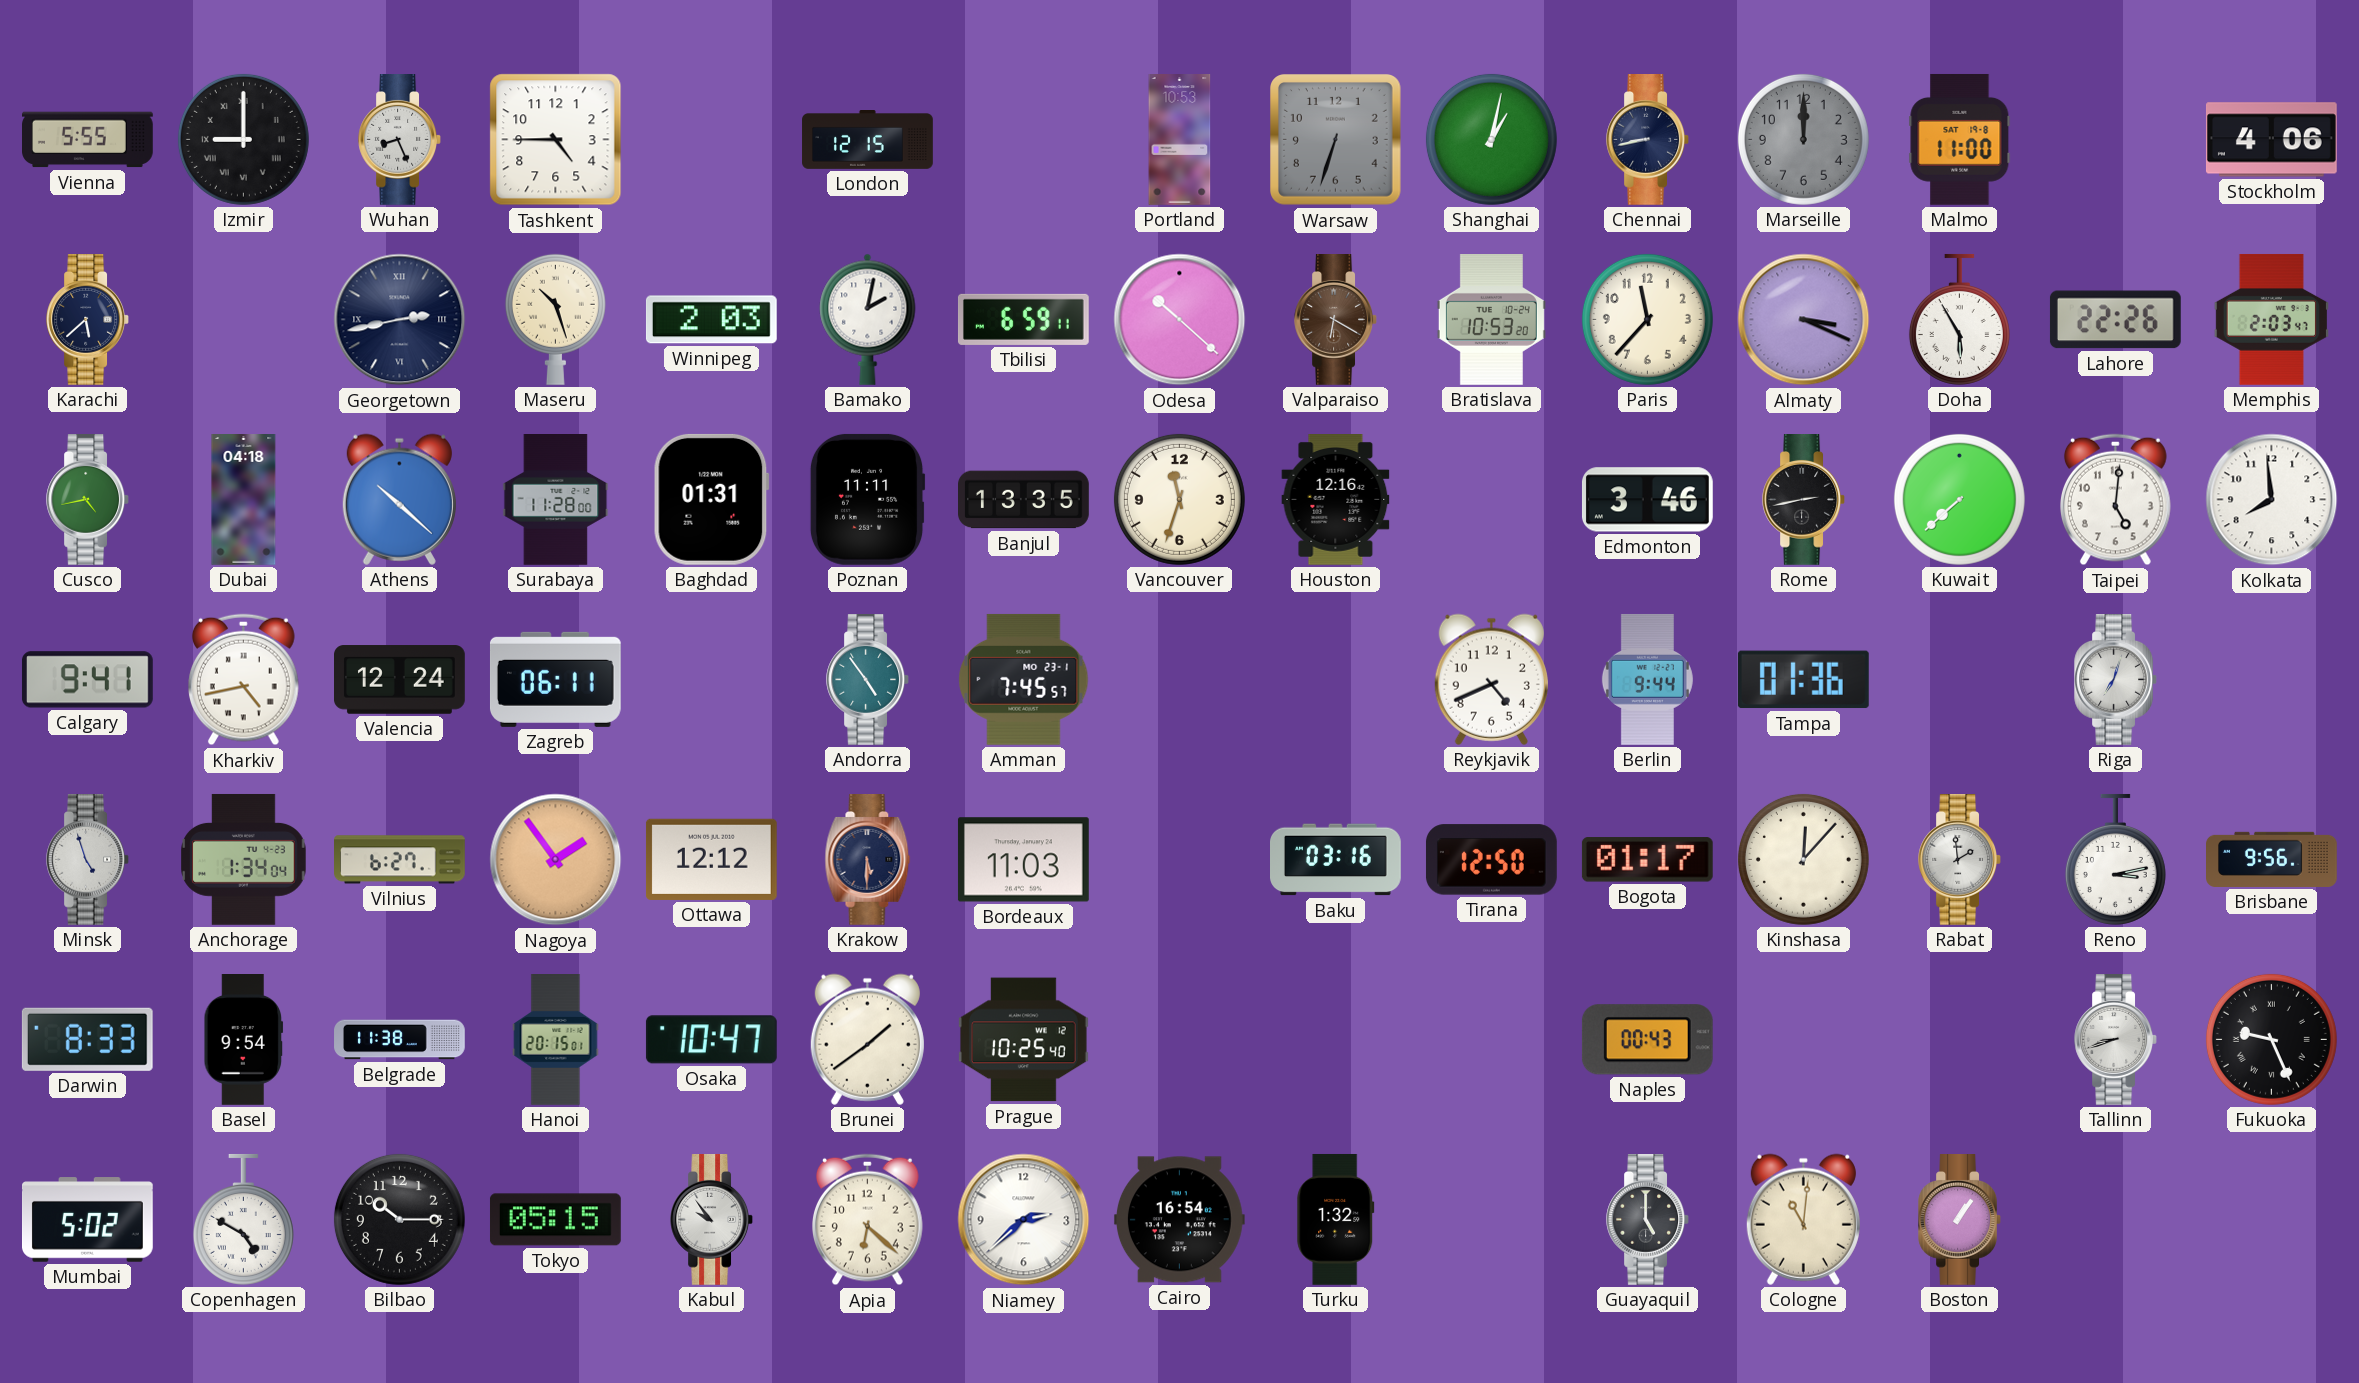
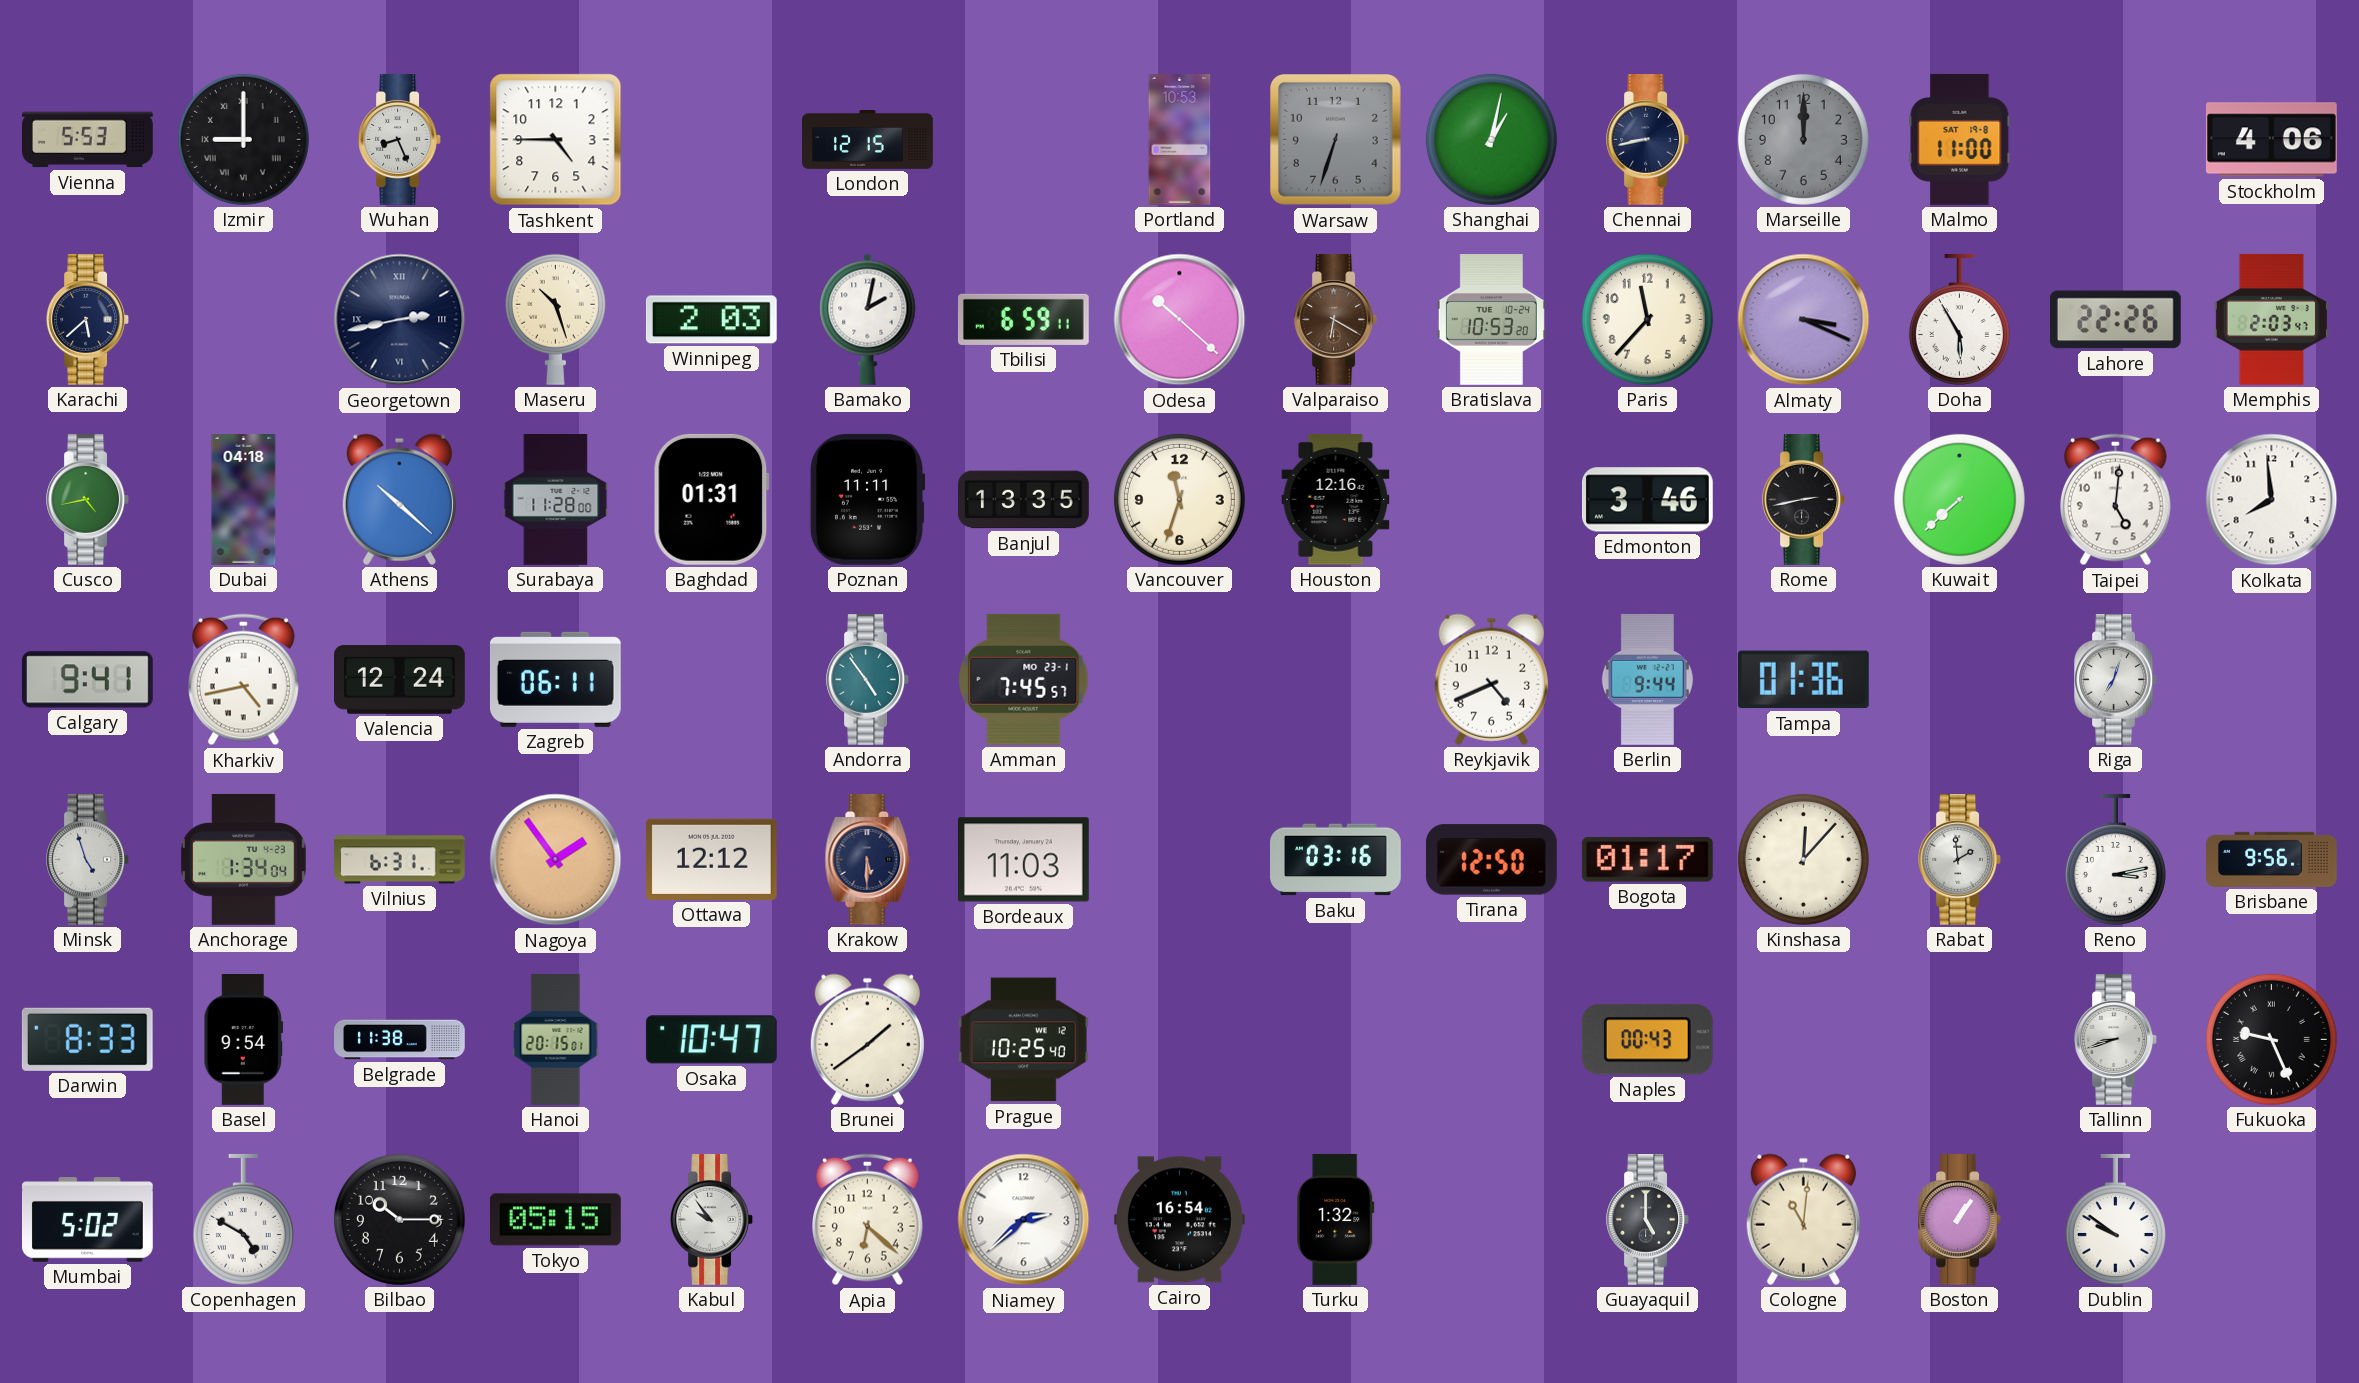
Vienna: 5:55 -> 5:53
Vilnius: 6:27 -> 6:31
Dublin: none -> 9:51
